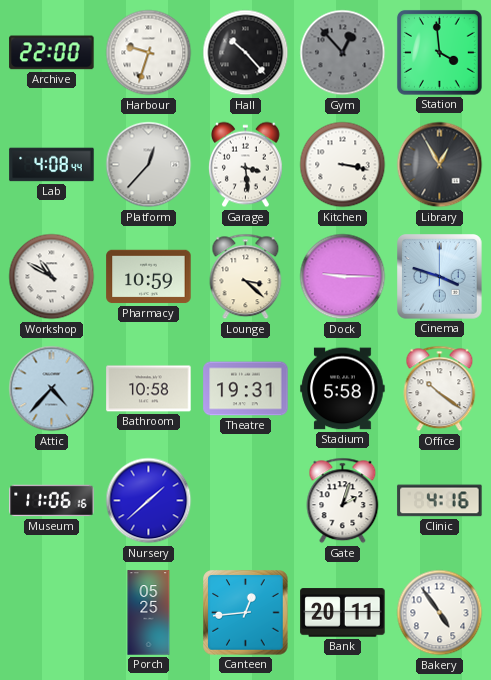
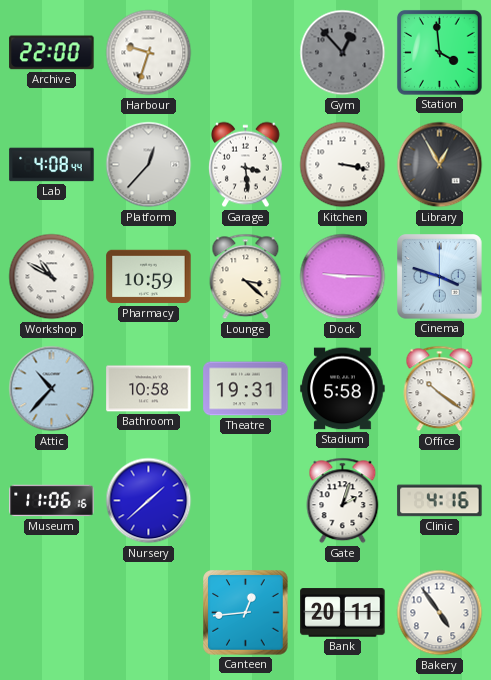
Hall: 10:23 -> none
Attic: 4:37 -> 10:37
Porch: 05:25 -> none
